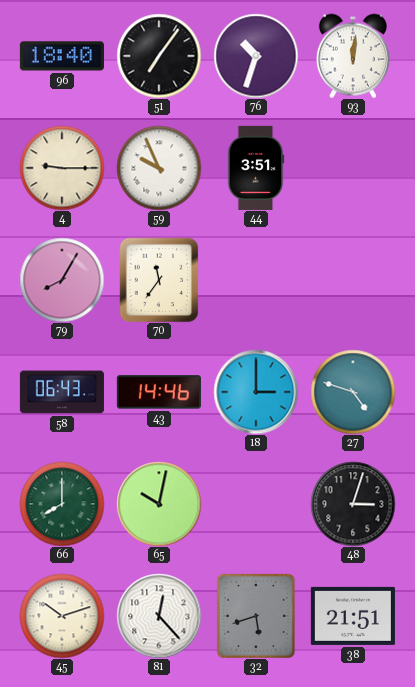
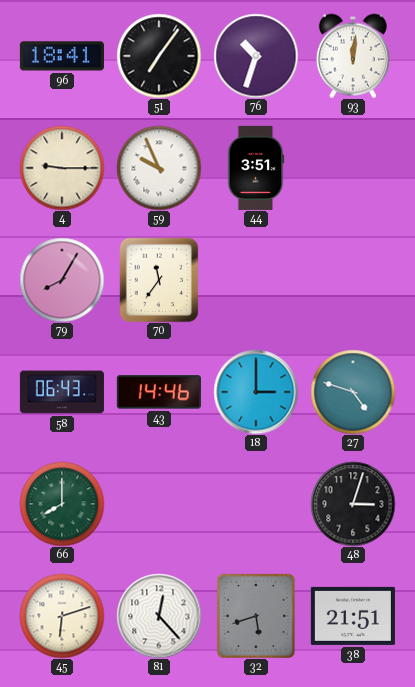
96: 18:40 -> 18:41
65: 10:02 -> none
45: 10:12 -> 6:12
